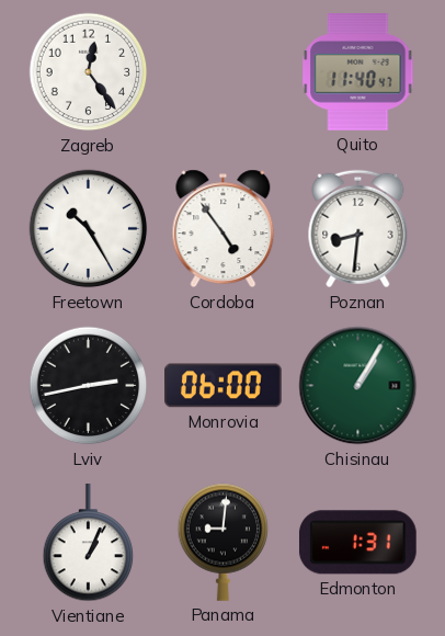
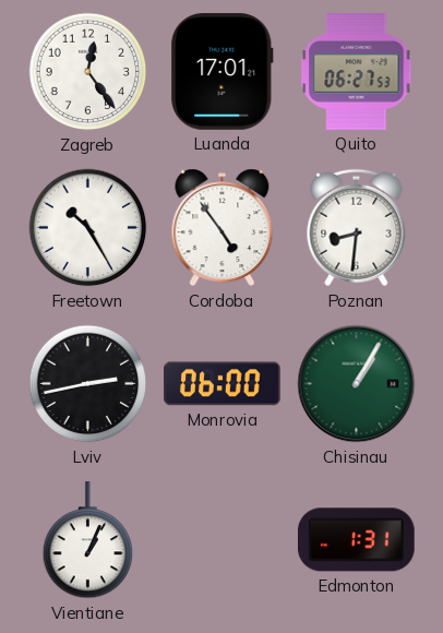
Luanda: none -> 17:01
Quito: 11:40 -> 06:27
Panama: 9:01 -> none
